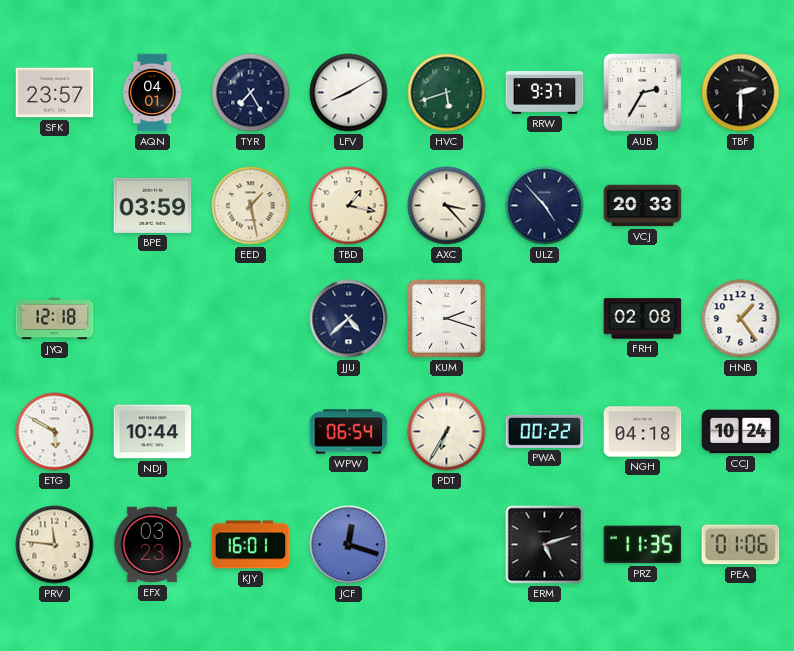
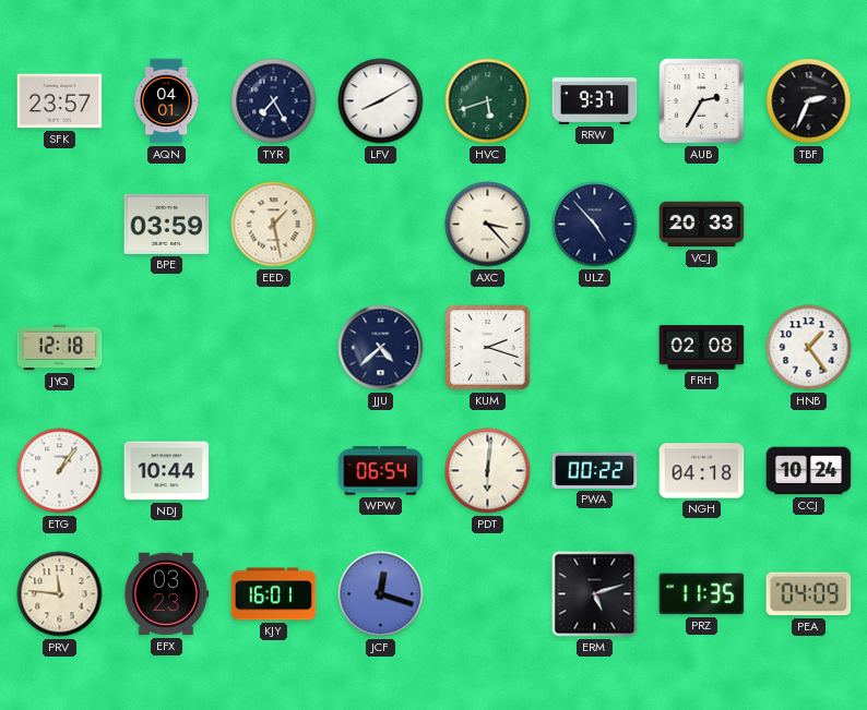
TBF: 2:30 -> 2:34
TBD: 1:17 -> none
ETG: 5:50 -> 1:06
PDT: 6:35 -> 6:01
PEA: 01:06 -> 04:09
